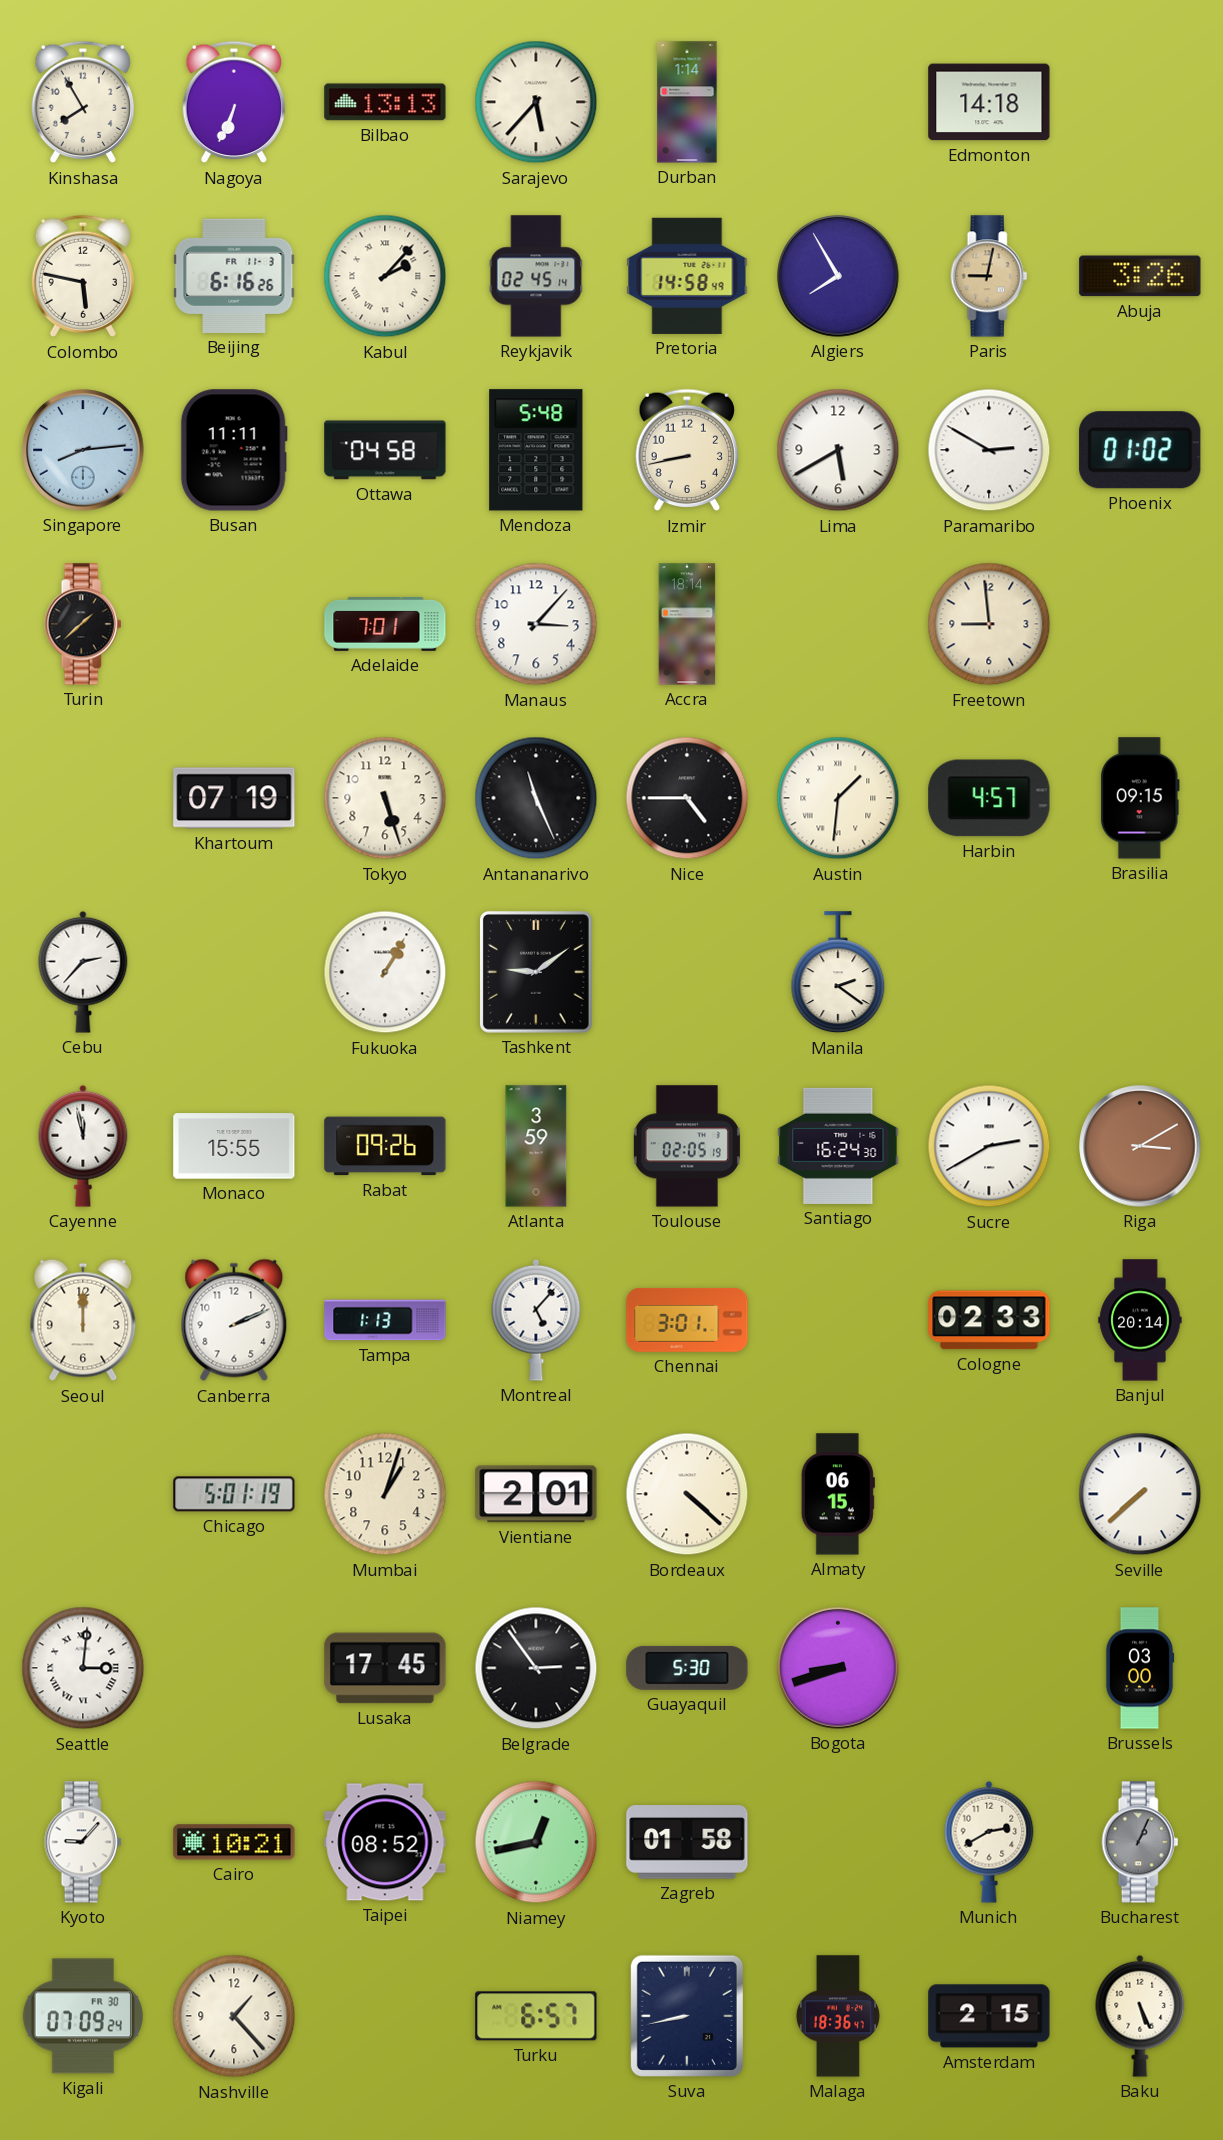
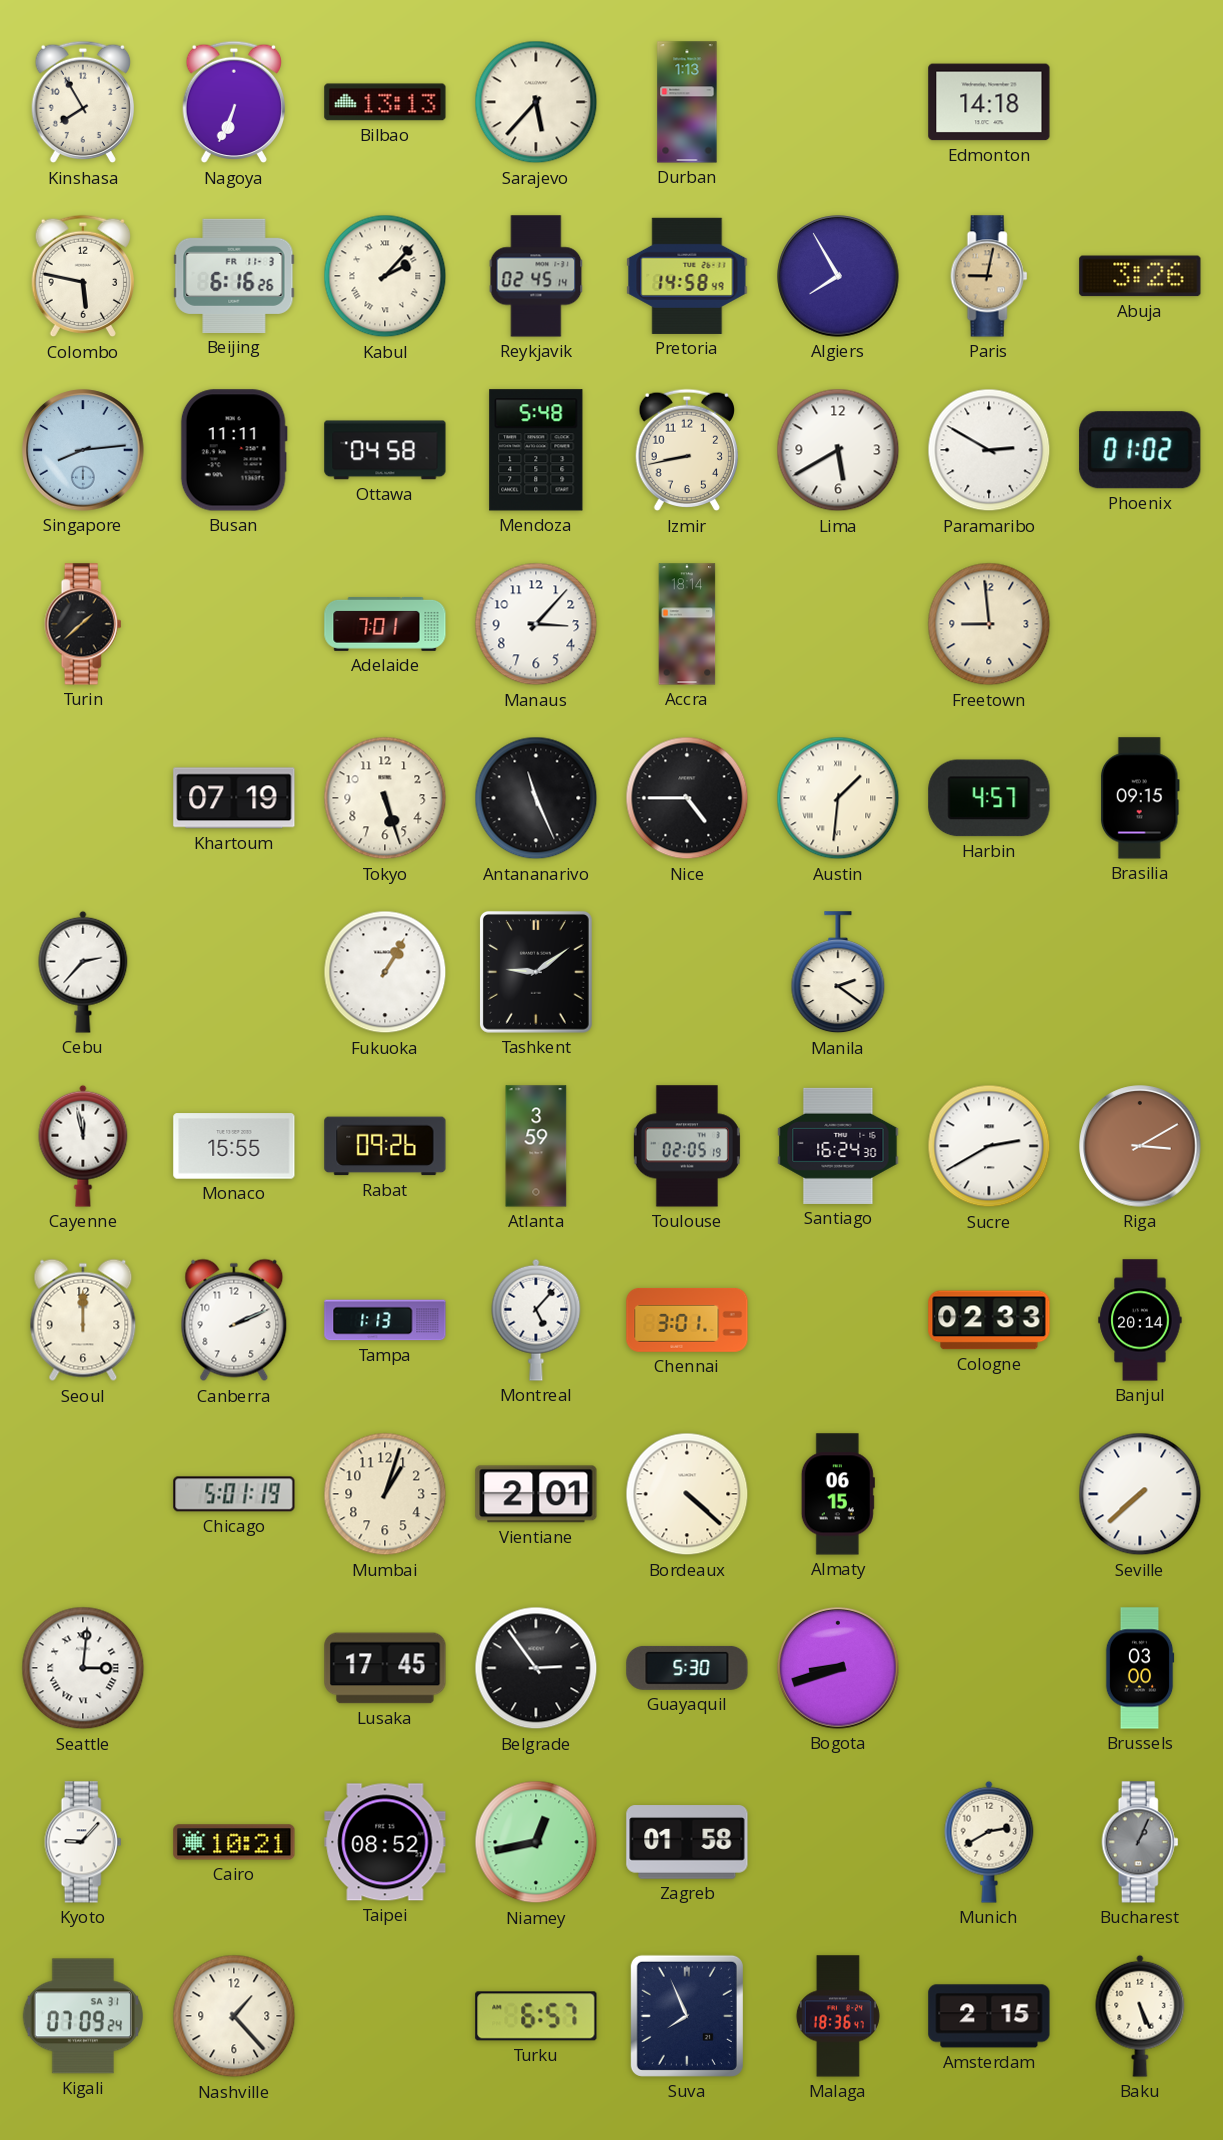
Durban: 1:14 -> 1:13
Kigali date: FR 30 -> SA 31
Suva: 8:43 -> 7:56
